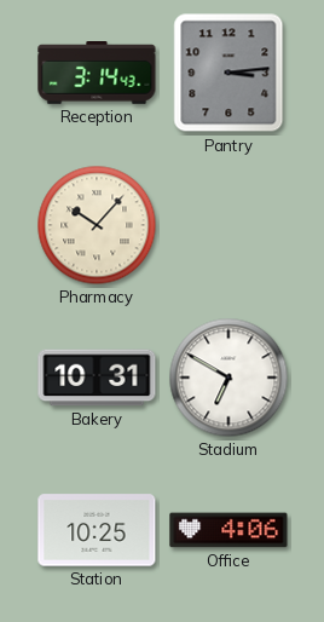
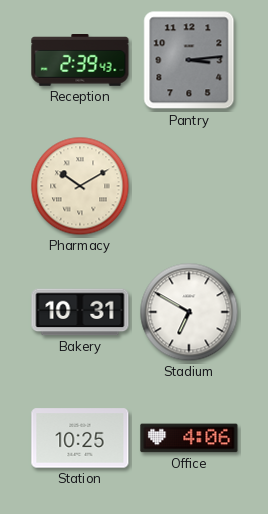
Reception: 3:14 -> 2:39
Pharmacy: 10:07 -> 10:10
